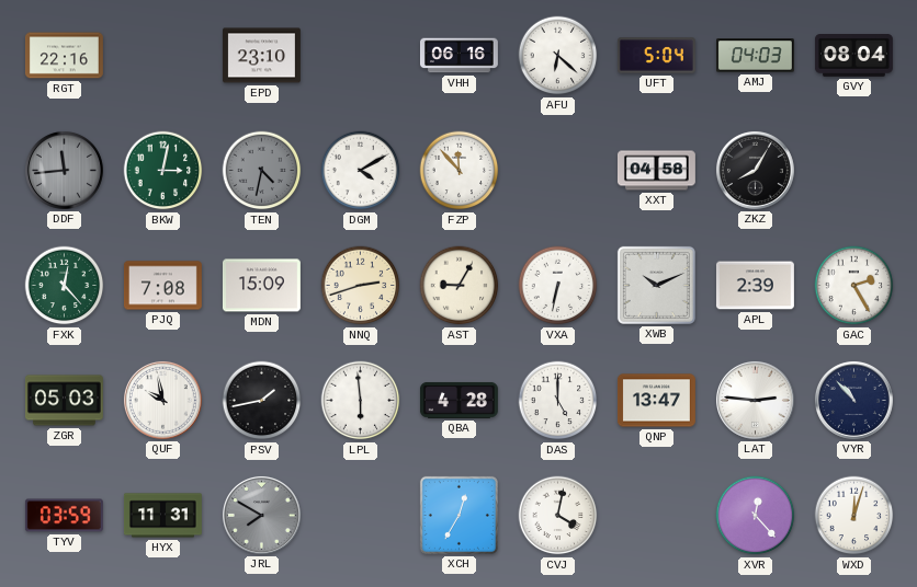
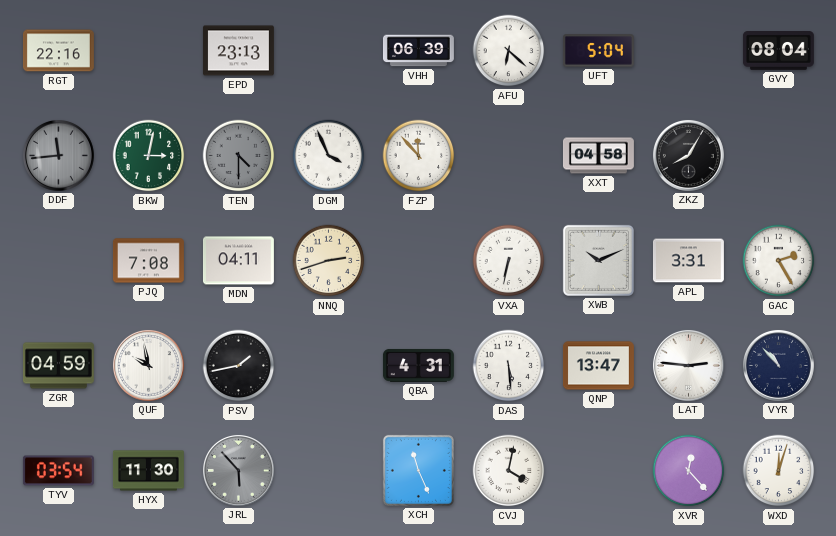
EPD: 23:10 -> 23:13
VHH: 06:16 -> 06:39
AMJ: 04:03 -> none
TEN: 4:32 -> 4:30
DGM: 4:10 -> 3:56
FXK: 12:23 -> none
MDN: 15:09 -> 04:11
AST: 9:05 -> none
APL: 2:39 -> 3:31
ZGR: 05:03 -> 04:59
LPL: 5:59 -> none
QBA: 4:28 -> 4:31
DAS: 5:00 -> 5:29
TYV: 03:59 -> 03:54
HYX: 11:31 -> 11:30
JRL: 7:50 -> 5:53
XCH: 12:35 -> 11:26
